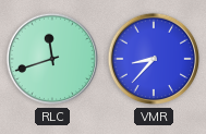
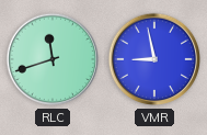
VMR: 8:37 -> 8:58
